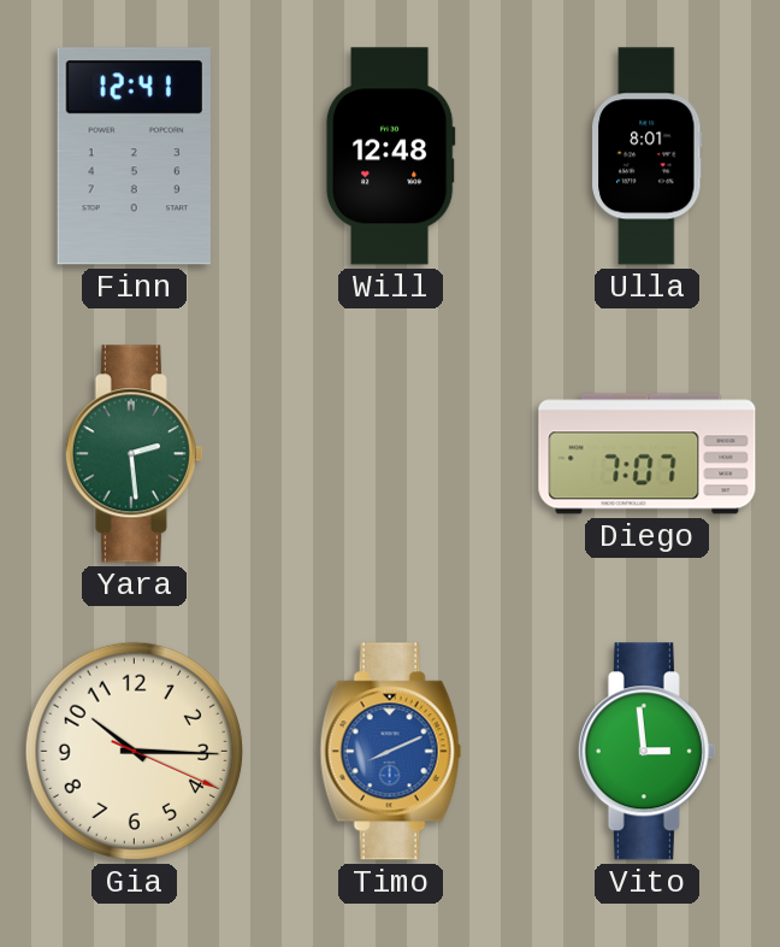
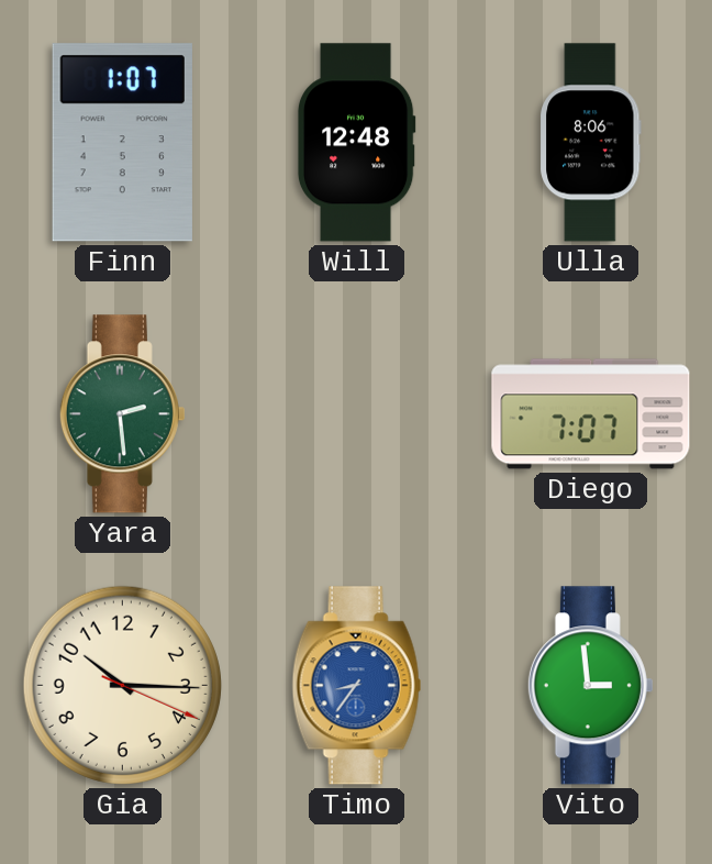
Finn: 12:41 -> 1:07
Ulla: 8:01 -> 8:06
Timo: 8:11 -> 8:36
